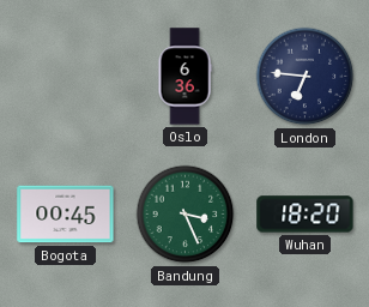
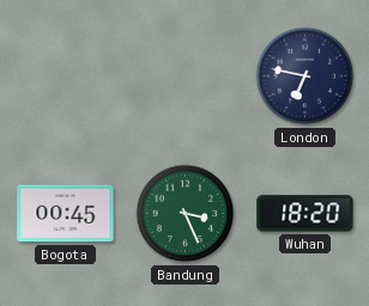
Oslo: 6:36 -> none
London: 6:46 -> 6:47
